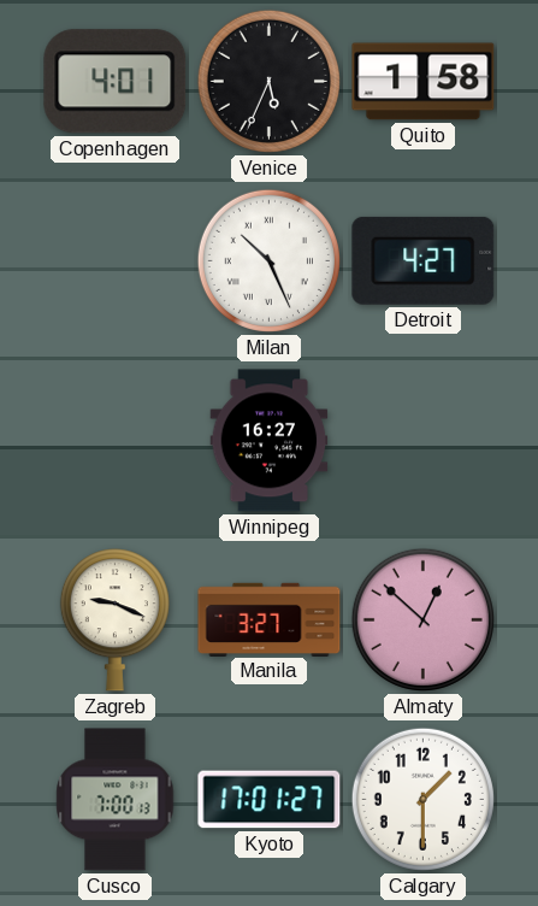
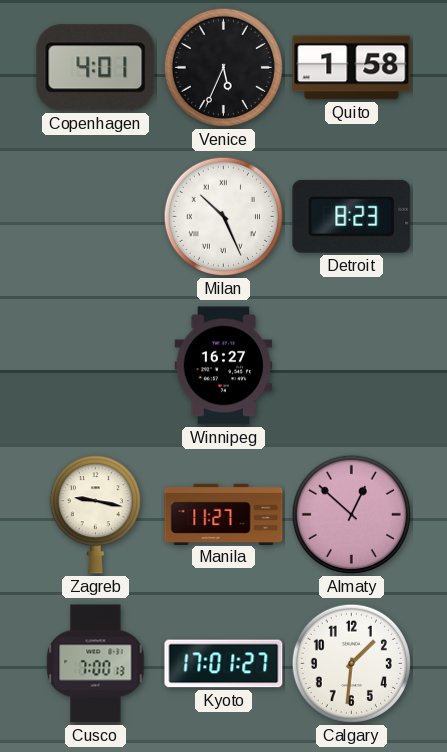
Detroit: 4:27 -> 8:23
Zagreb: 9:19 -> 9:17
Manila: 3:27 -> 11:27
Calgary: 1:30 -> 1:31
